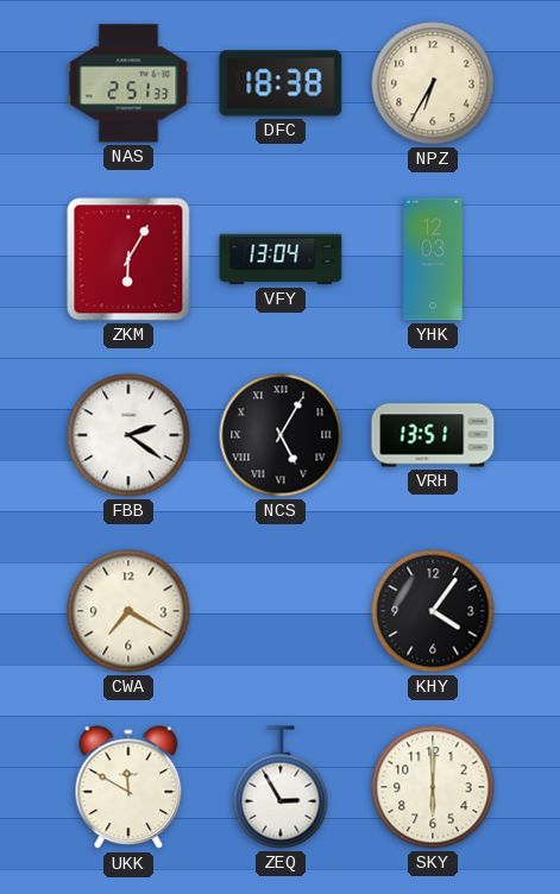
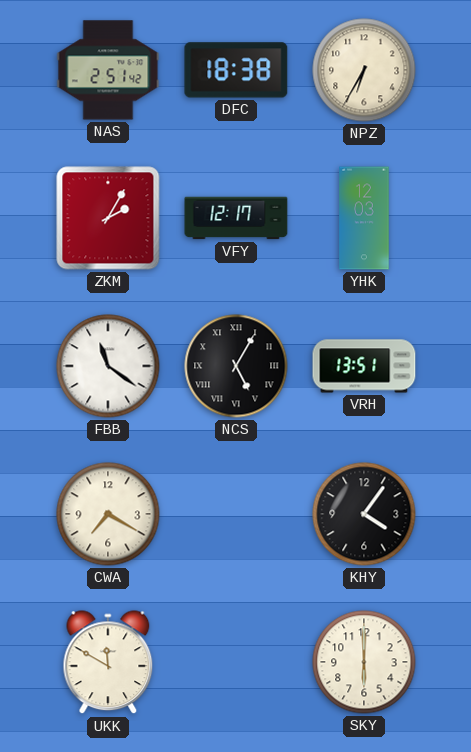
NAS: 2:51:33 -> 2:51:42
ZKM: 6:05 -> 2:05
VFY: 13:04 -> 12:17
FBB: 2:21 -> 11:21
ZEQ: 2:55 -> none
